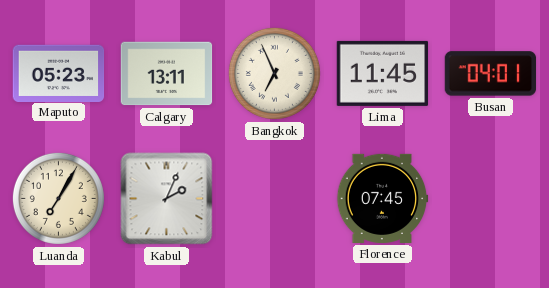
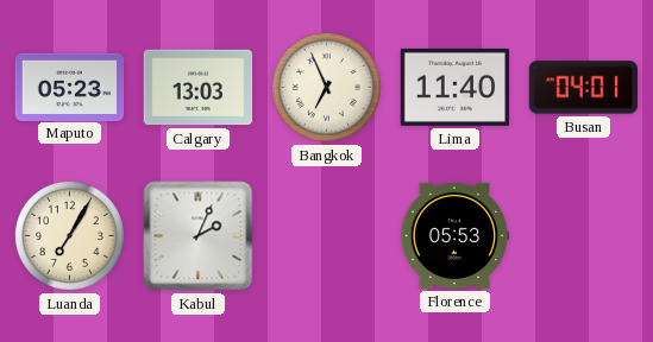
Calgary: 13:11 -> 13:03
Lima: 11:45 -> 11:40
Florence: 07:45 -> 05:53
